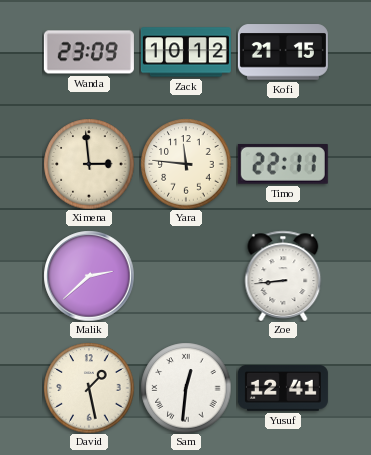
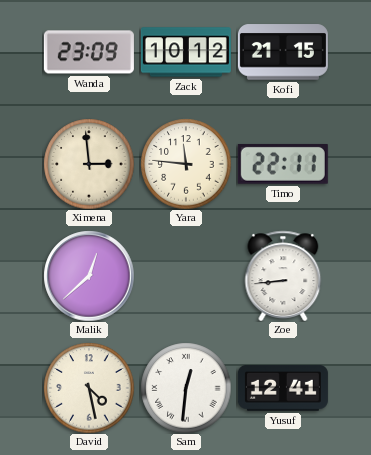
Malik: 2:38 -> 12:38
David: 1:28 -> 4:28
